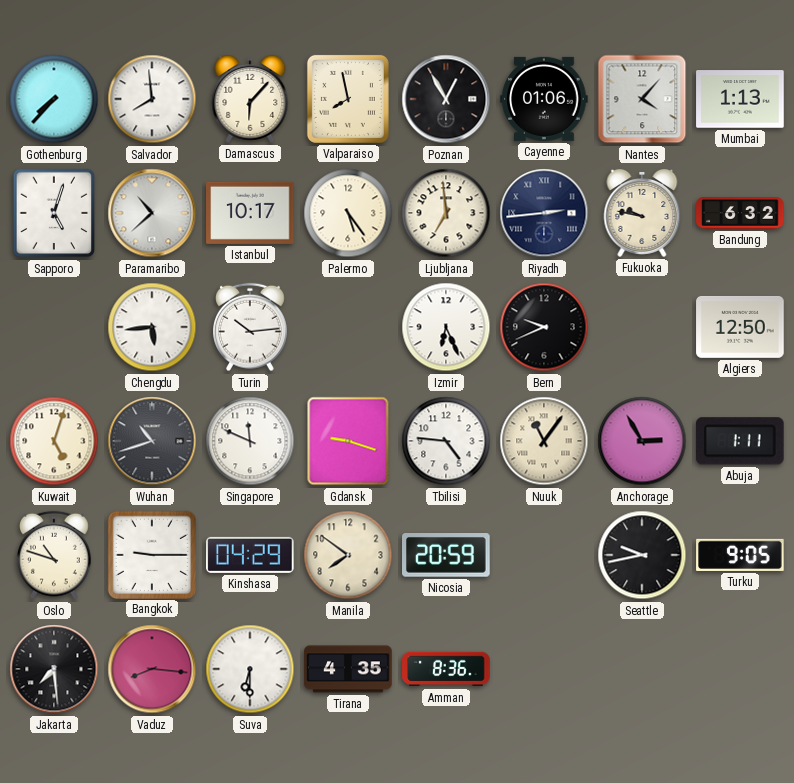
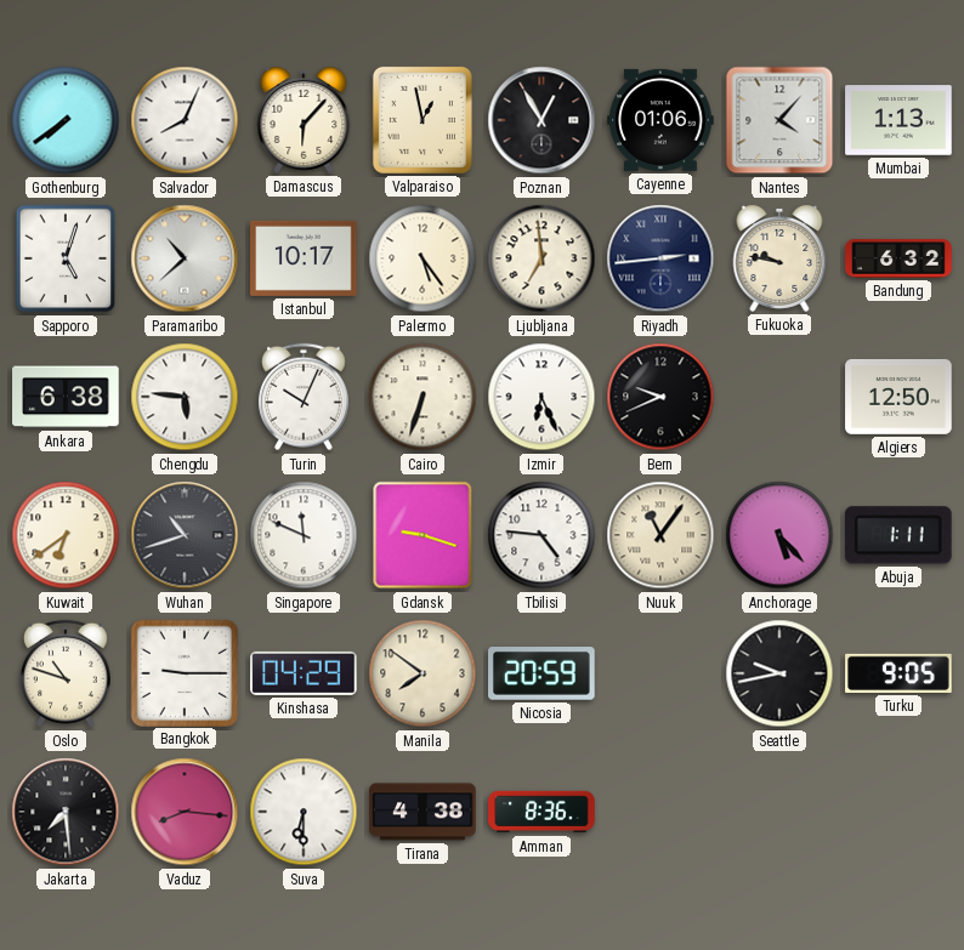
Gothenburg: 7:37 -> 7:39
Salvador: 7:59 -> 8:04
Valparaiso: 7:58 -> 12:58
Ankara: none -> 6:38
Chengdu: 5:44 -> 5:46
Turin: 10:14 -> 10:04
Cairo: none -> 6:33
Kuwait: 5:03 -> 6:39
Anchorage: 2:55 -> 5:23
Tirana: 4:35 -> 4:38
